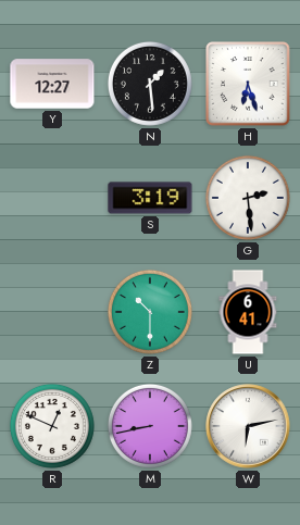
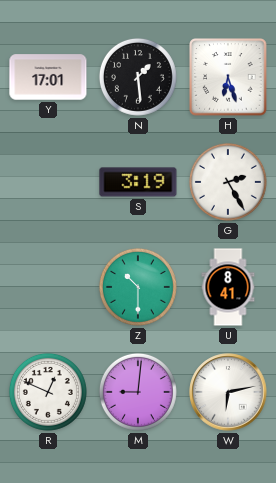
Y: 12:27 -> 17:01
G: 2:29 -> 2:25
U: 6:41 -> 8:41
M: 8:43 -> 9:01
